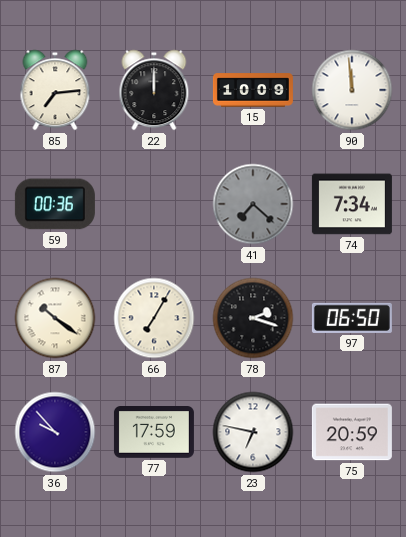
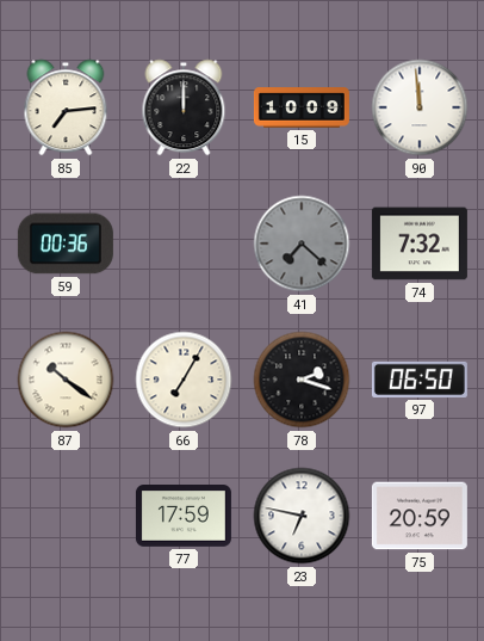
74: 7:34 -> 7:32
36: 9:53 -> none
